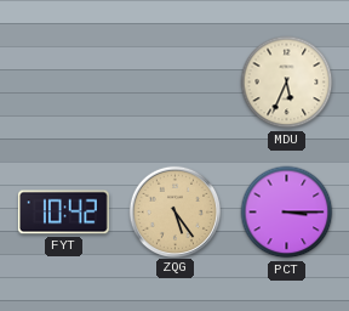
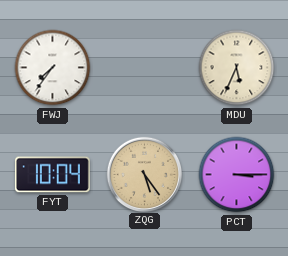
FWJ: none -> 7:36
FYT: 10:42 -> 10:04
